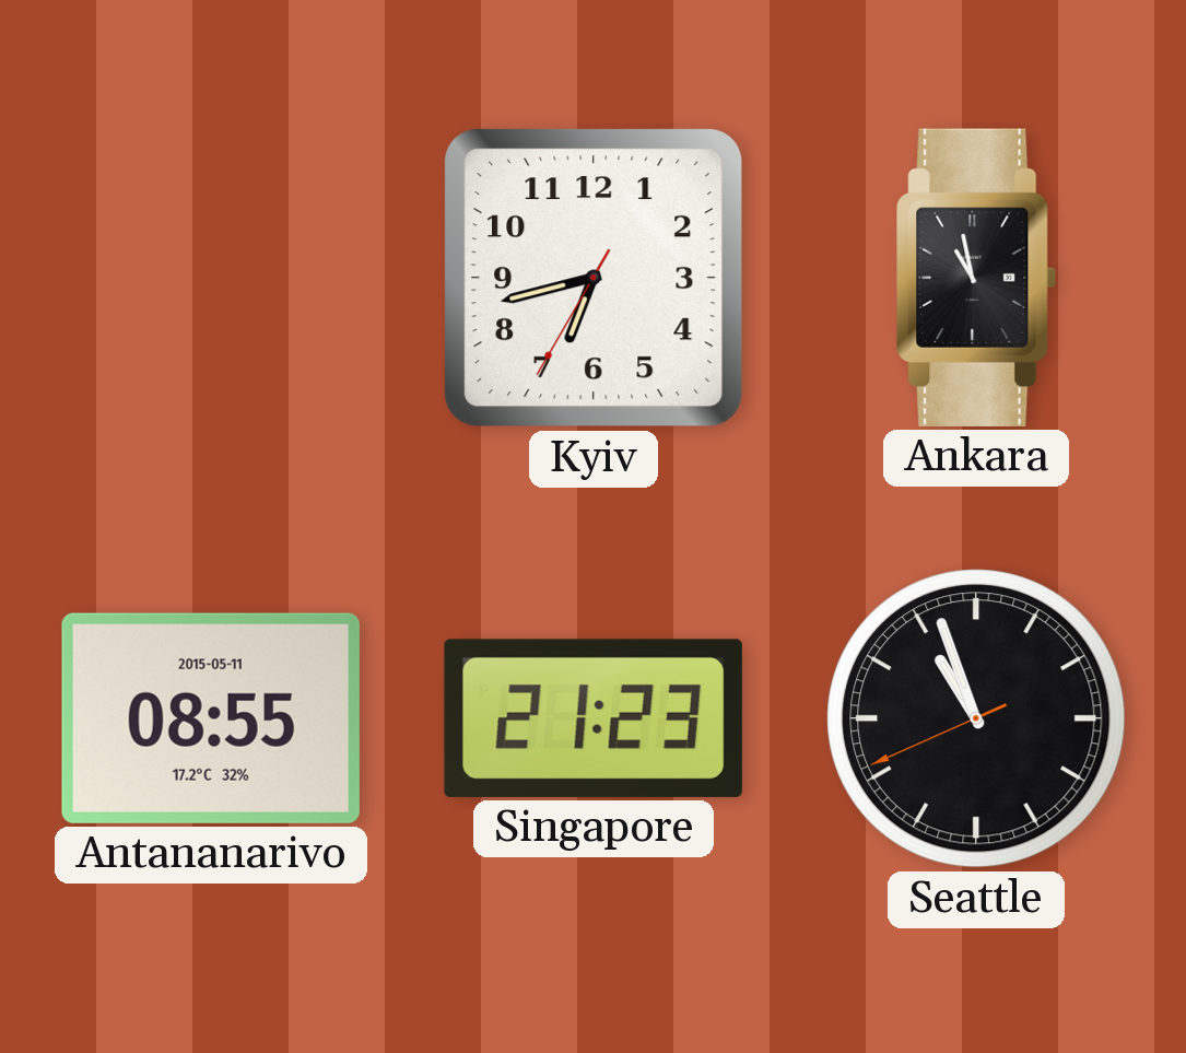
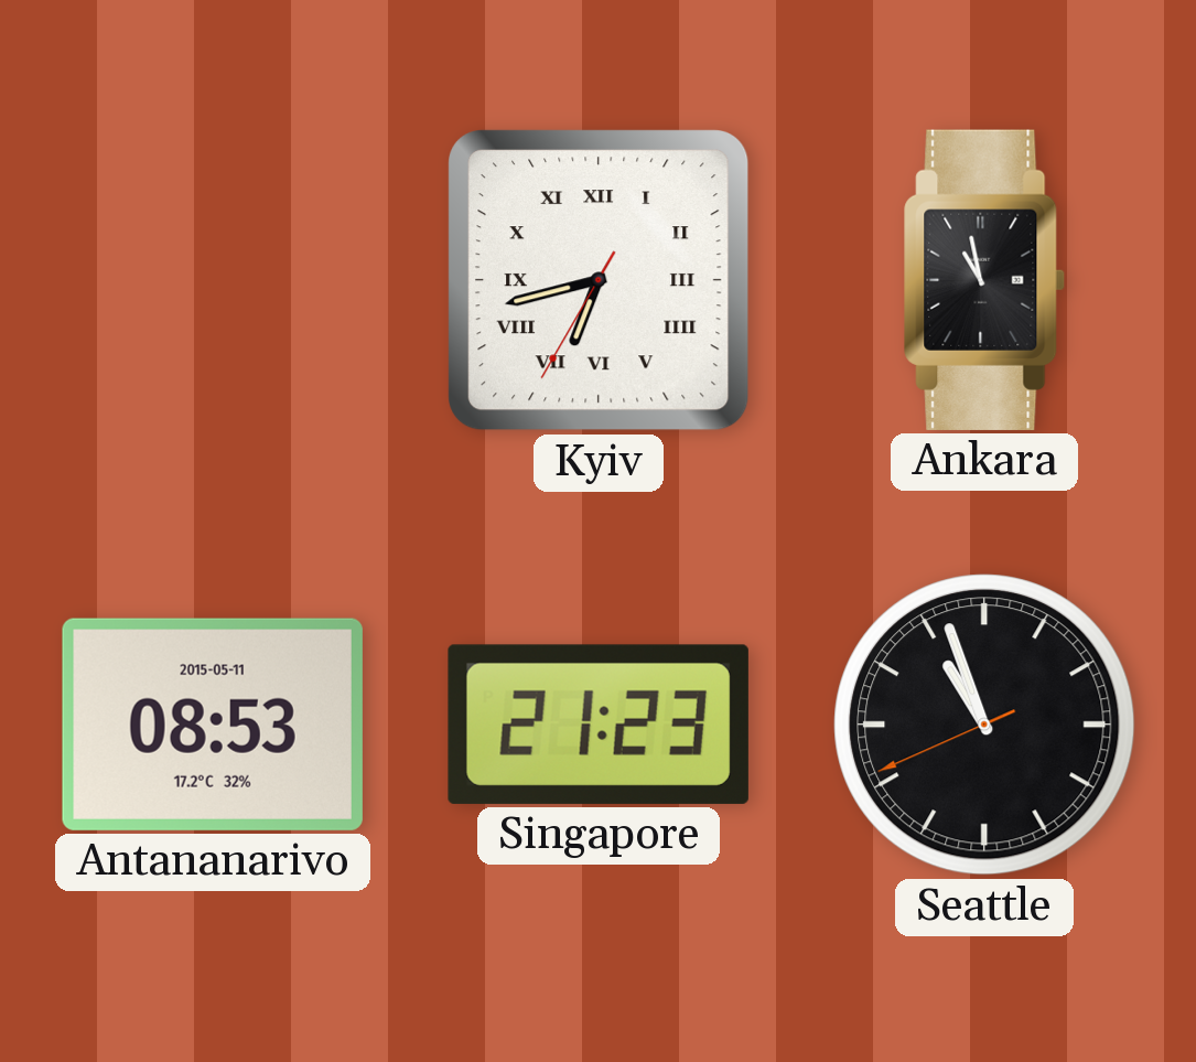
Kyiv numerals: Arabic -> Roman
Antananarivo: 08:55 -> 08:53
